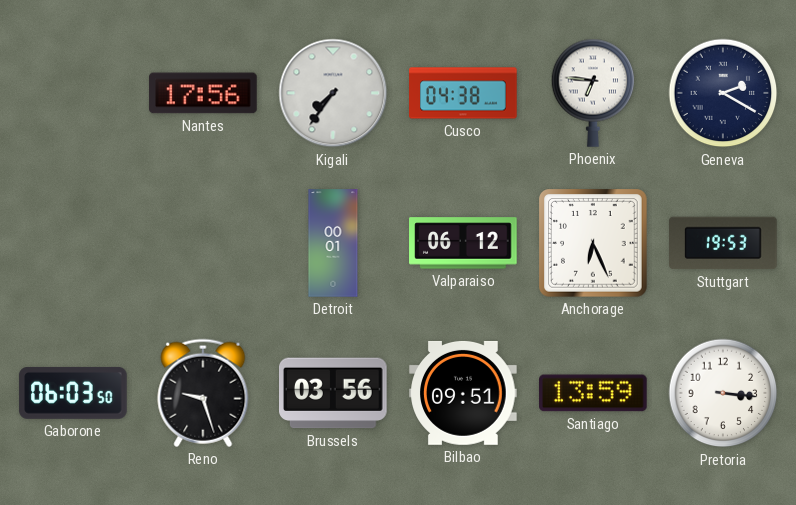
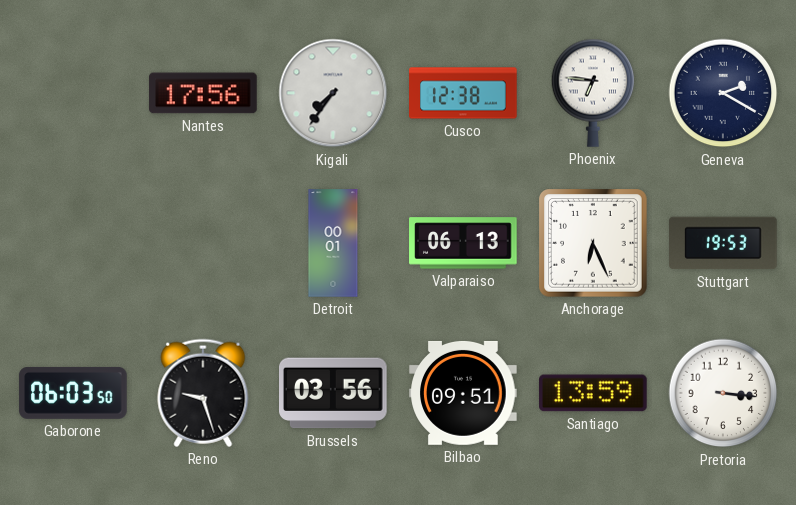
Cusco: 04:38 -> 12:38
Valparaiso: 06:12 -> 06:13
